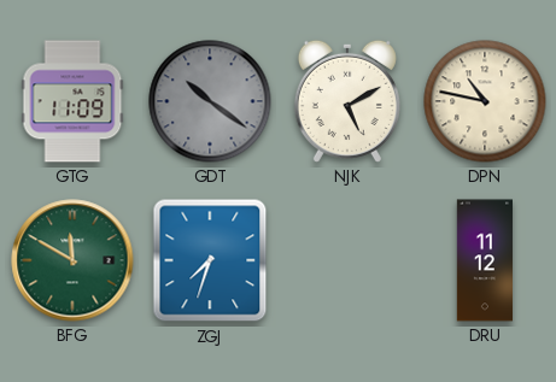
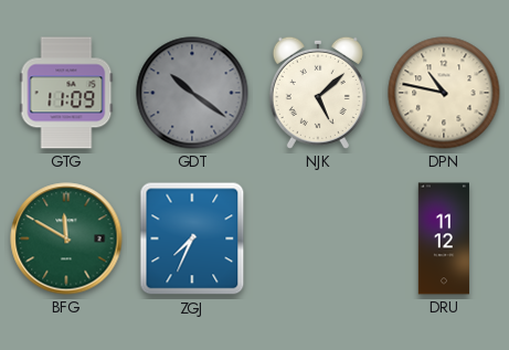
NJK: 5:10 -> 5:08
ZGJ: 7:33 -> 7:34
